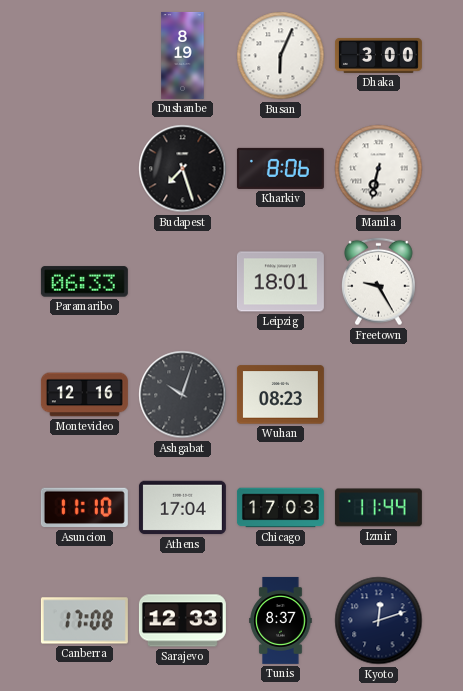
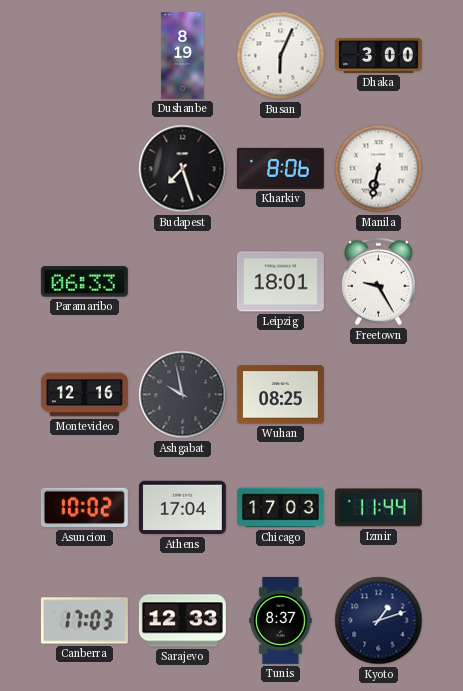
Ashgabat: 10:03 -> 9:58
Wuhan: 08:23 -> 08:25
Asuncion: 11:10 -> 10:02
Canberra: 17:08 -> 17:03
Kyoto: 12:12 -> 1:12
